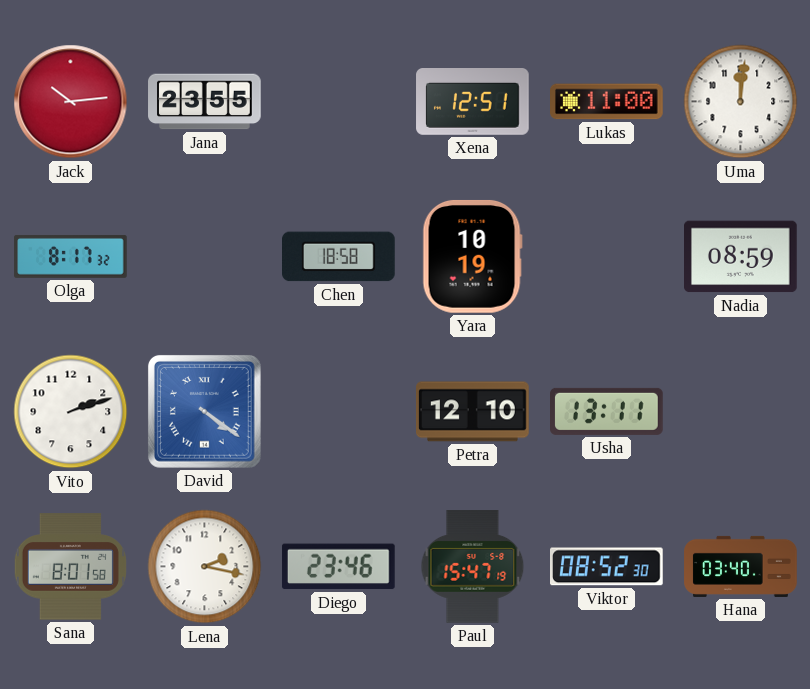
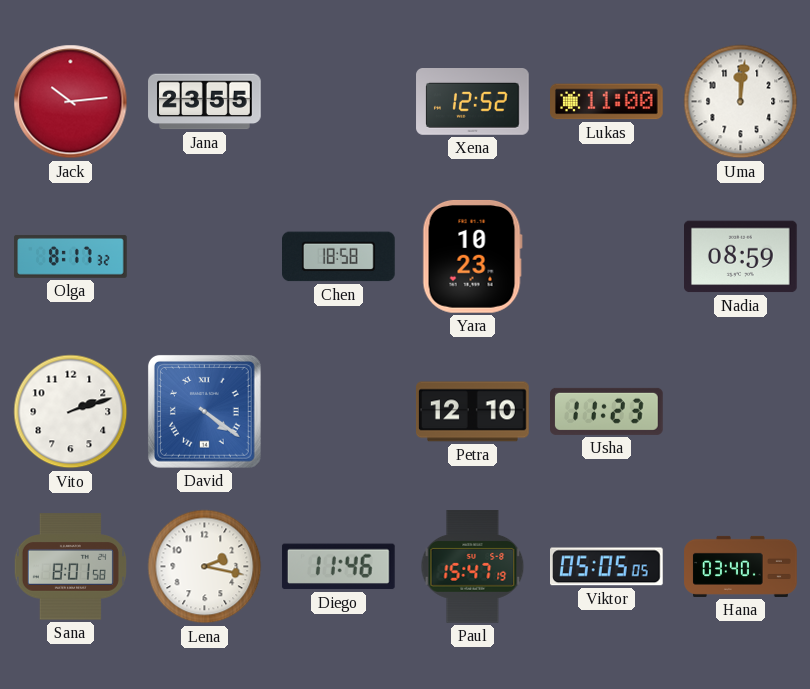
Xena: 12:51 -> 12:52
Yara: 10:19 -> 10:23
Usha: 13:11 -> 11:23
Diego: 23:46 -> 11:46
Viktor: 08:52 -> 05:05
